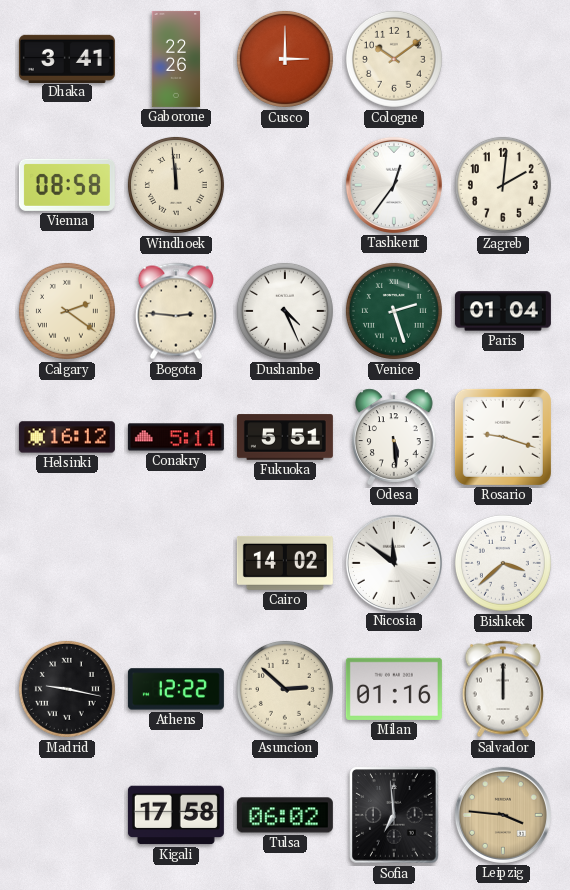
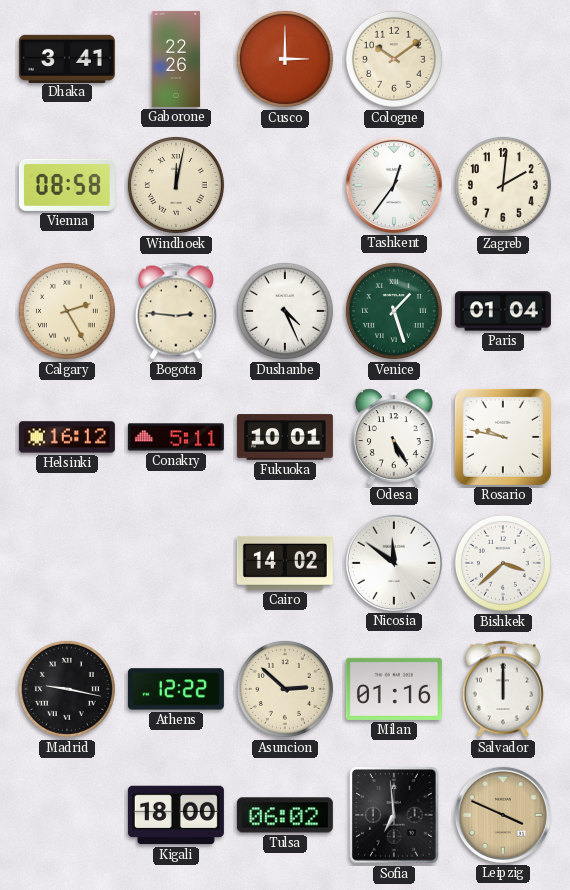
Windhoek: 11:59 -> 12:02
Calgary: 2:21 -> 2:25
Venice: 2:27 -> 1:27
Fukuoka: 5:51 -> 10:01
Odesa: 5:29 -> 5:25
Rosario: 9:18 -> 9:47
Kigali: 17:58 -> 18:00
Leipzig: 3:46 -> 3:49
